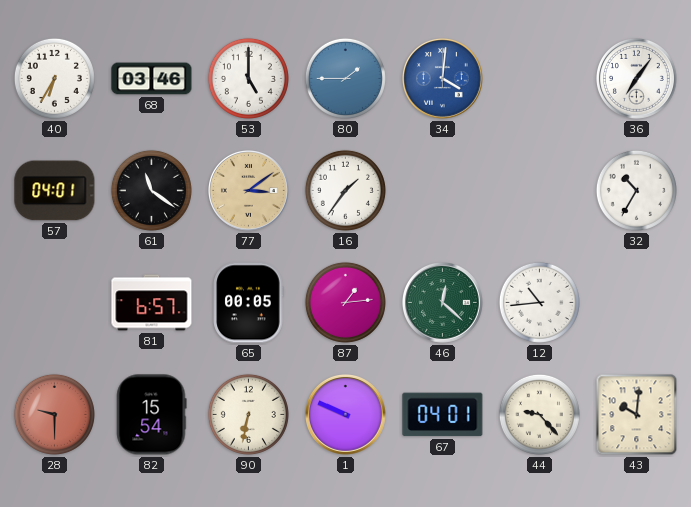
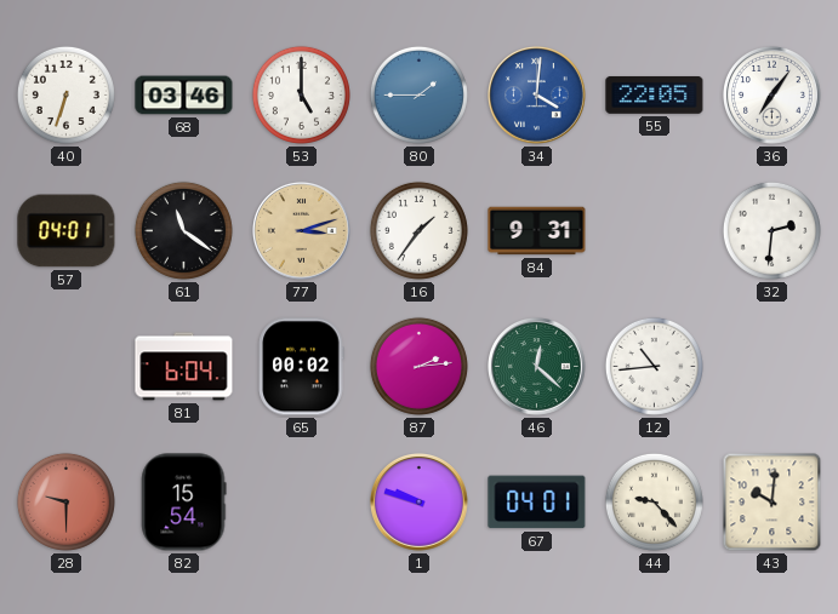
40: 6:35 -> 6:33
55: none -> 22:05
77: 3:09 -> 3:12
84: none -> 9:31
32: 10:35 -> 2:31
81: 6:57 -> 6:04
65: 00:05 -> 00:02
87: 1:14 -> 2:14
90: 6:32 -> none
1: 9:49 -> 9:48
